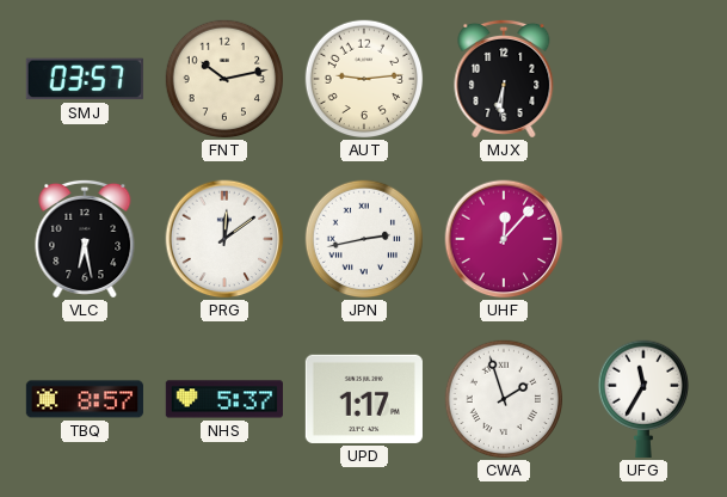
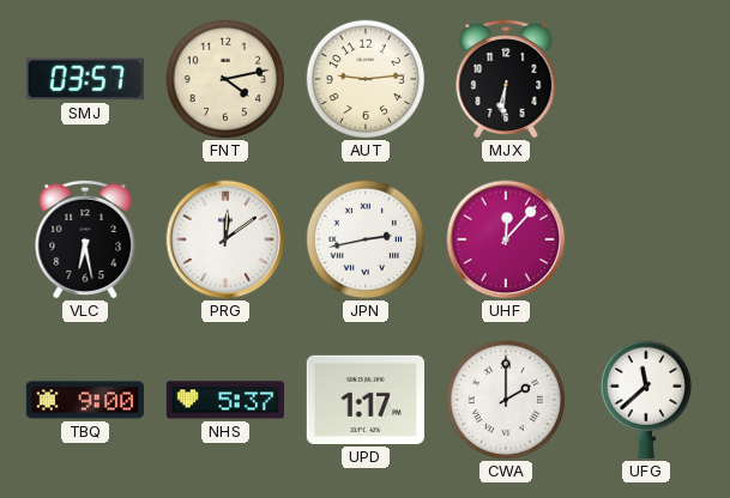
FNT: 10:13 -> 4:13
TBQ: 8:57 -> 9:00
CWA: 1:57 -> 2:00
UFG: 11:35 -> 11:38
